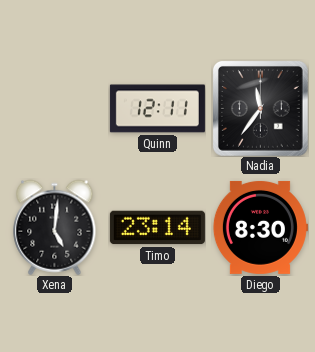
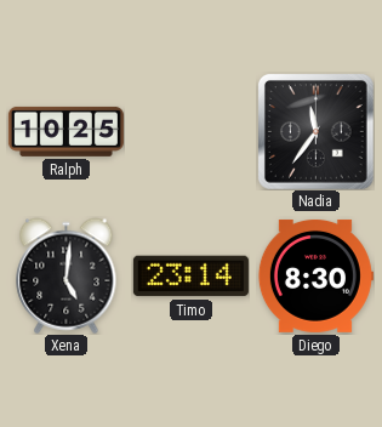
Ralph: none -> 10:25
Quinn: 12:11 -> none
